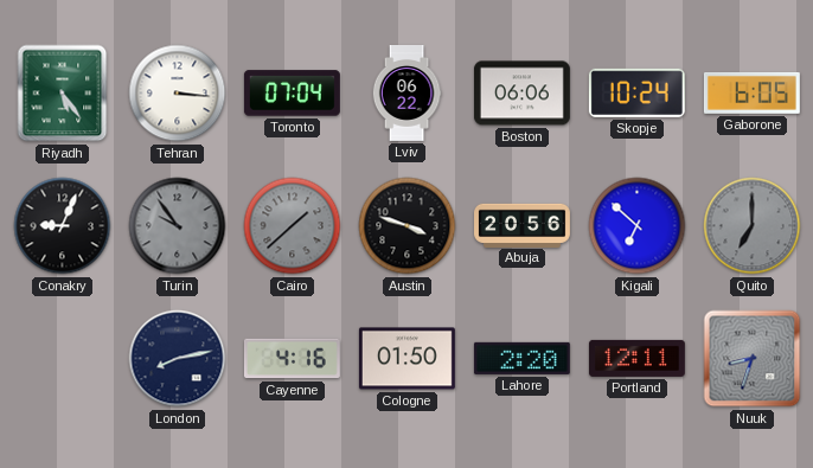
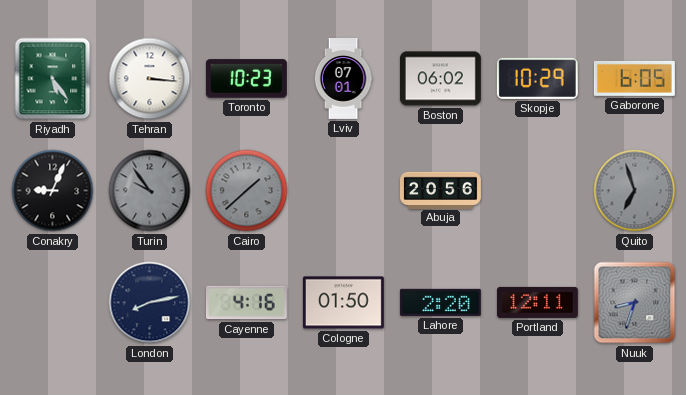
Toronto: 07:04 -> 10:23
Lviv: 06:22 -> 07:01
Boston: 06:06 -> 06:02
Skopje: 10:24 -> 10:29
Austin: 3:48 -> none
Kigali: 6:52 -> none
Quito: 7:00 -> 6:57
